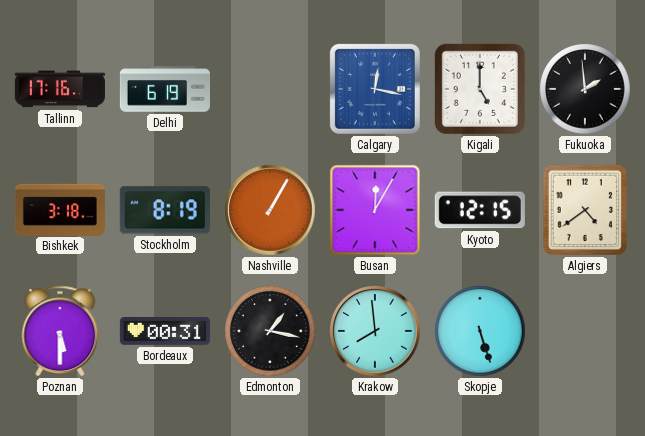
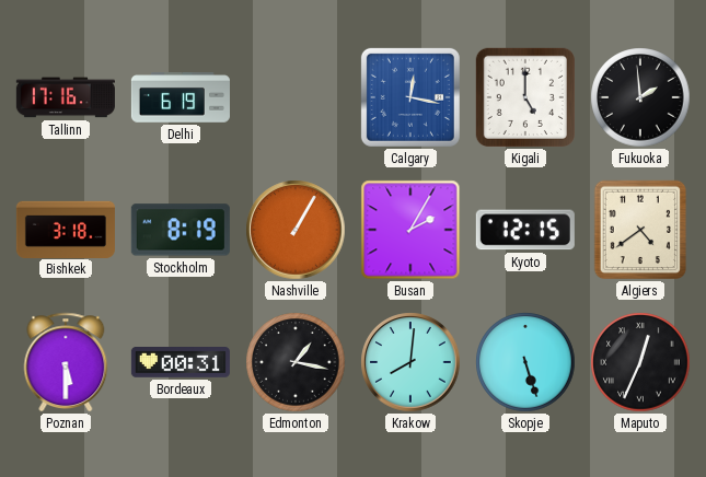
Busan: 12:05 -> 2:05
Krakow: 7:59 -> 8:01
Maputo: none -> 12:34
